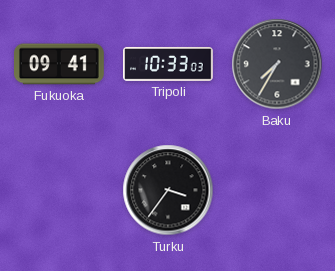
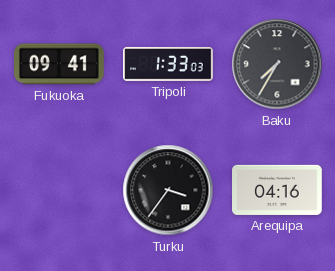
Tripoli: 10:33 -> 1:33
Arequipa: none -> 04:16
